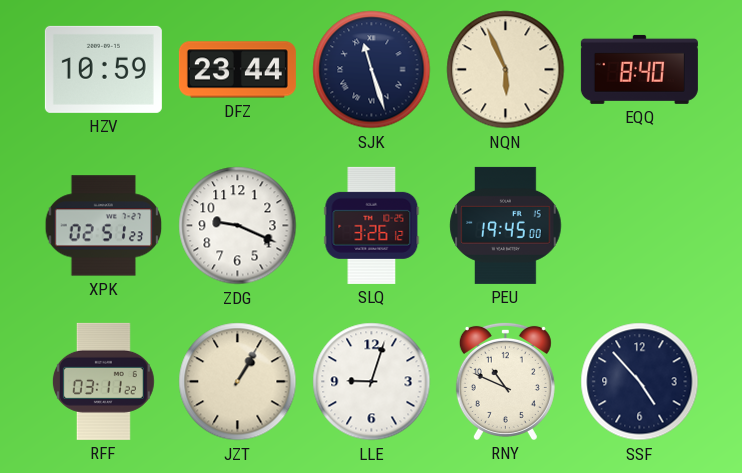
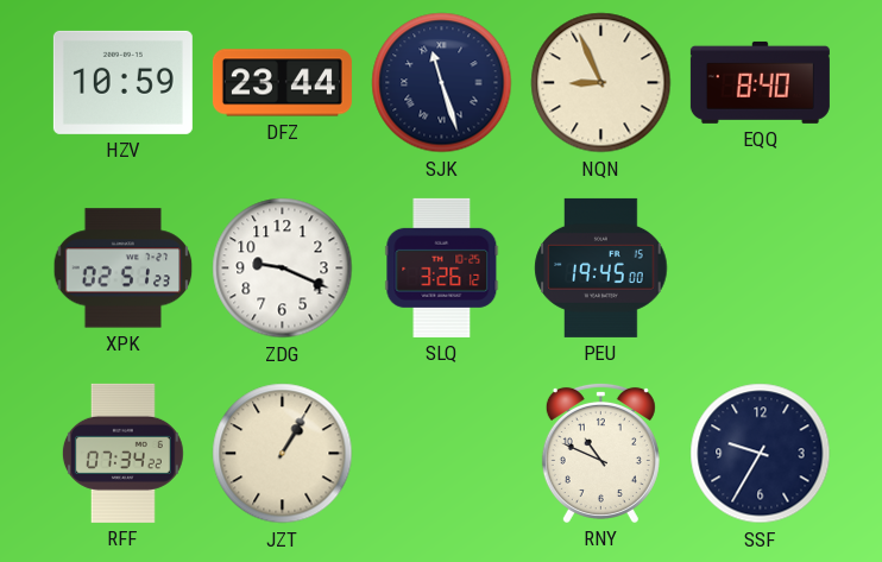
NQN: 5:56 -> 8:56
RFF: 03:11 -> 07:34
LLE: 9:03 -> none
SSF: 4:53 -> 9:35
